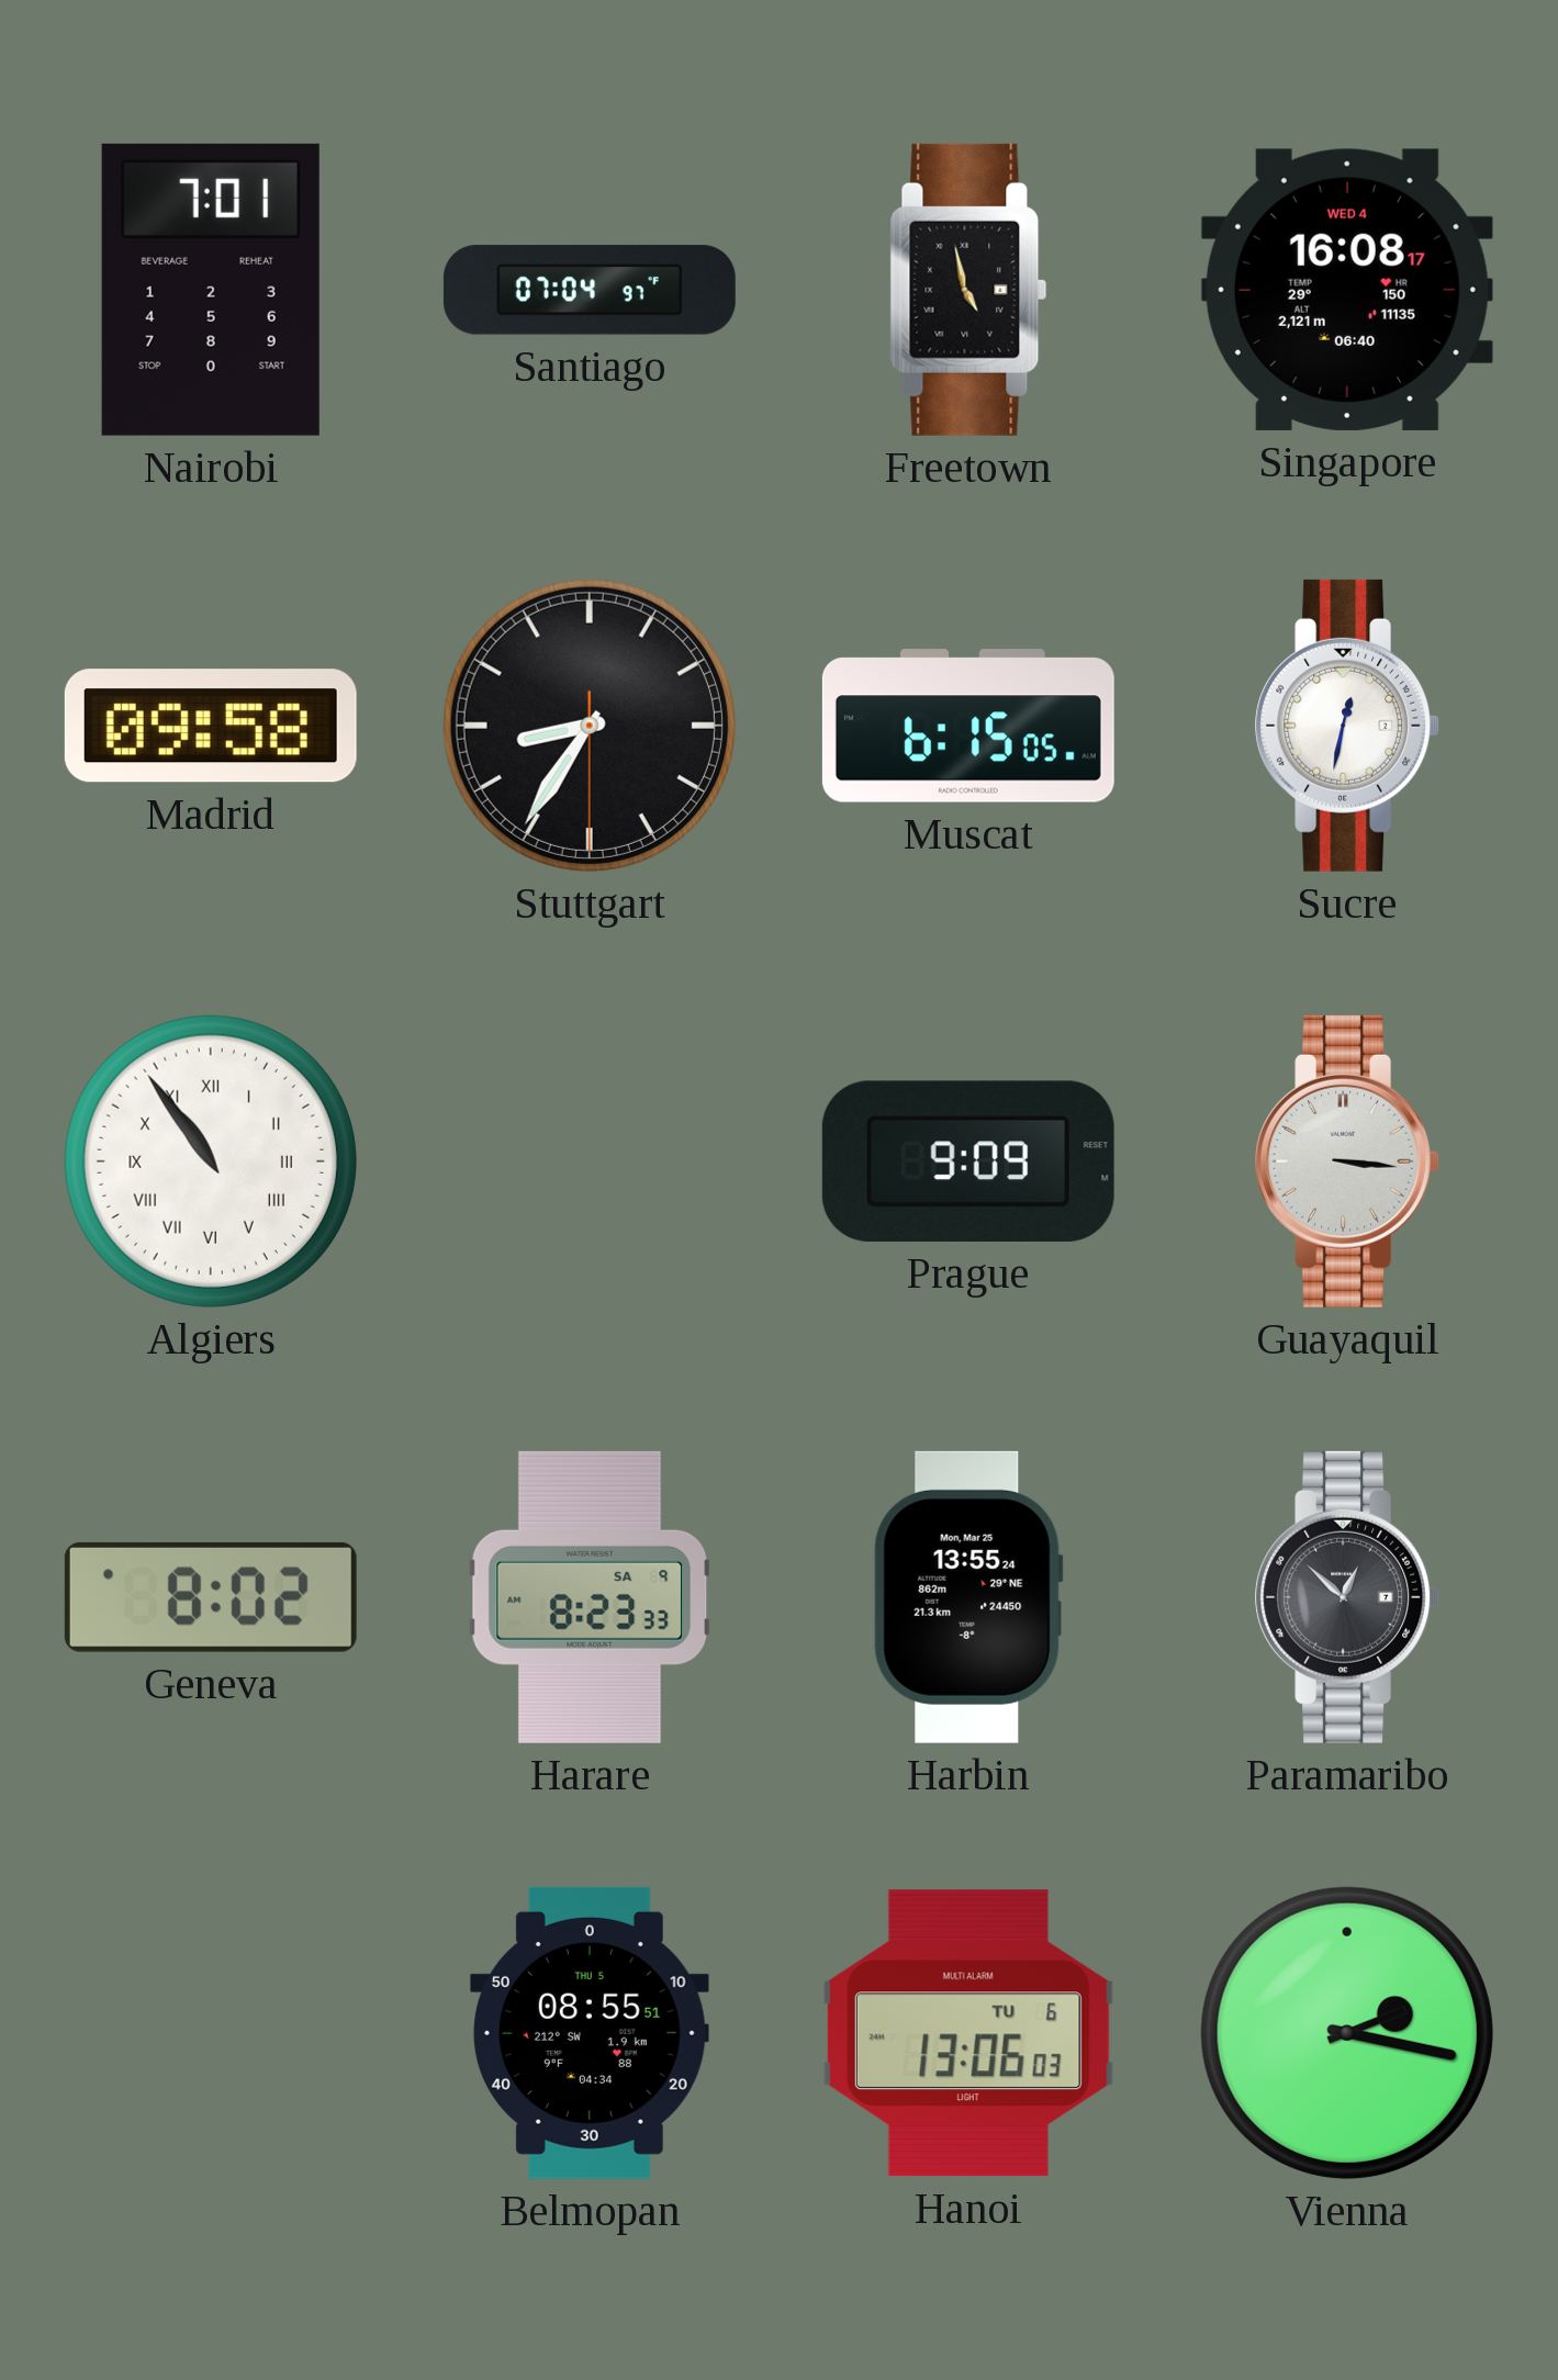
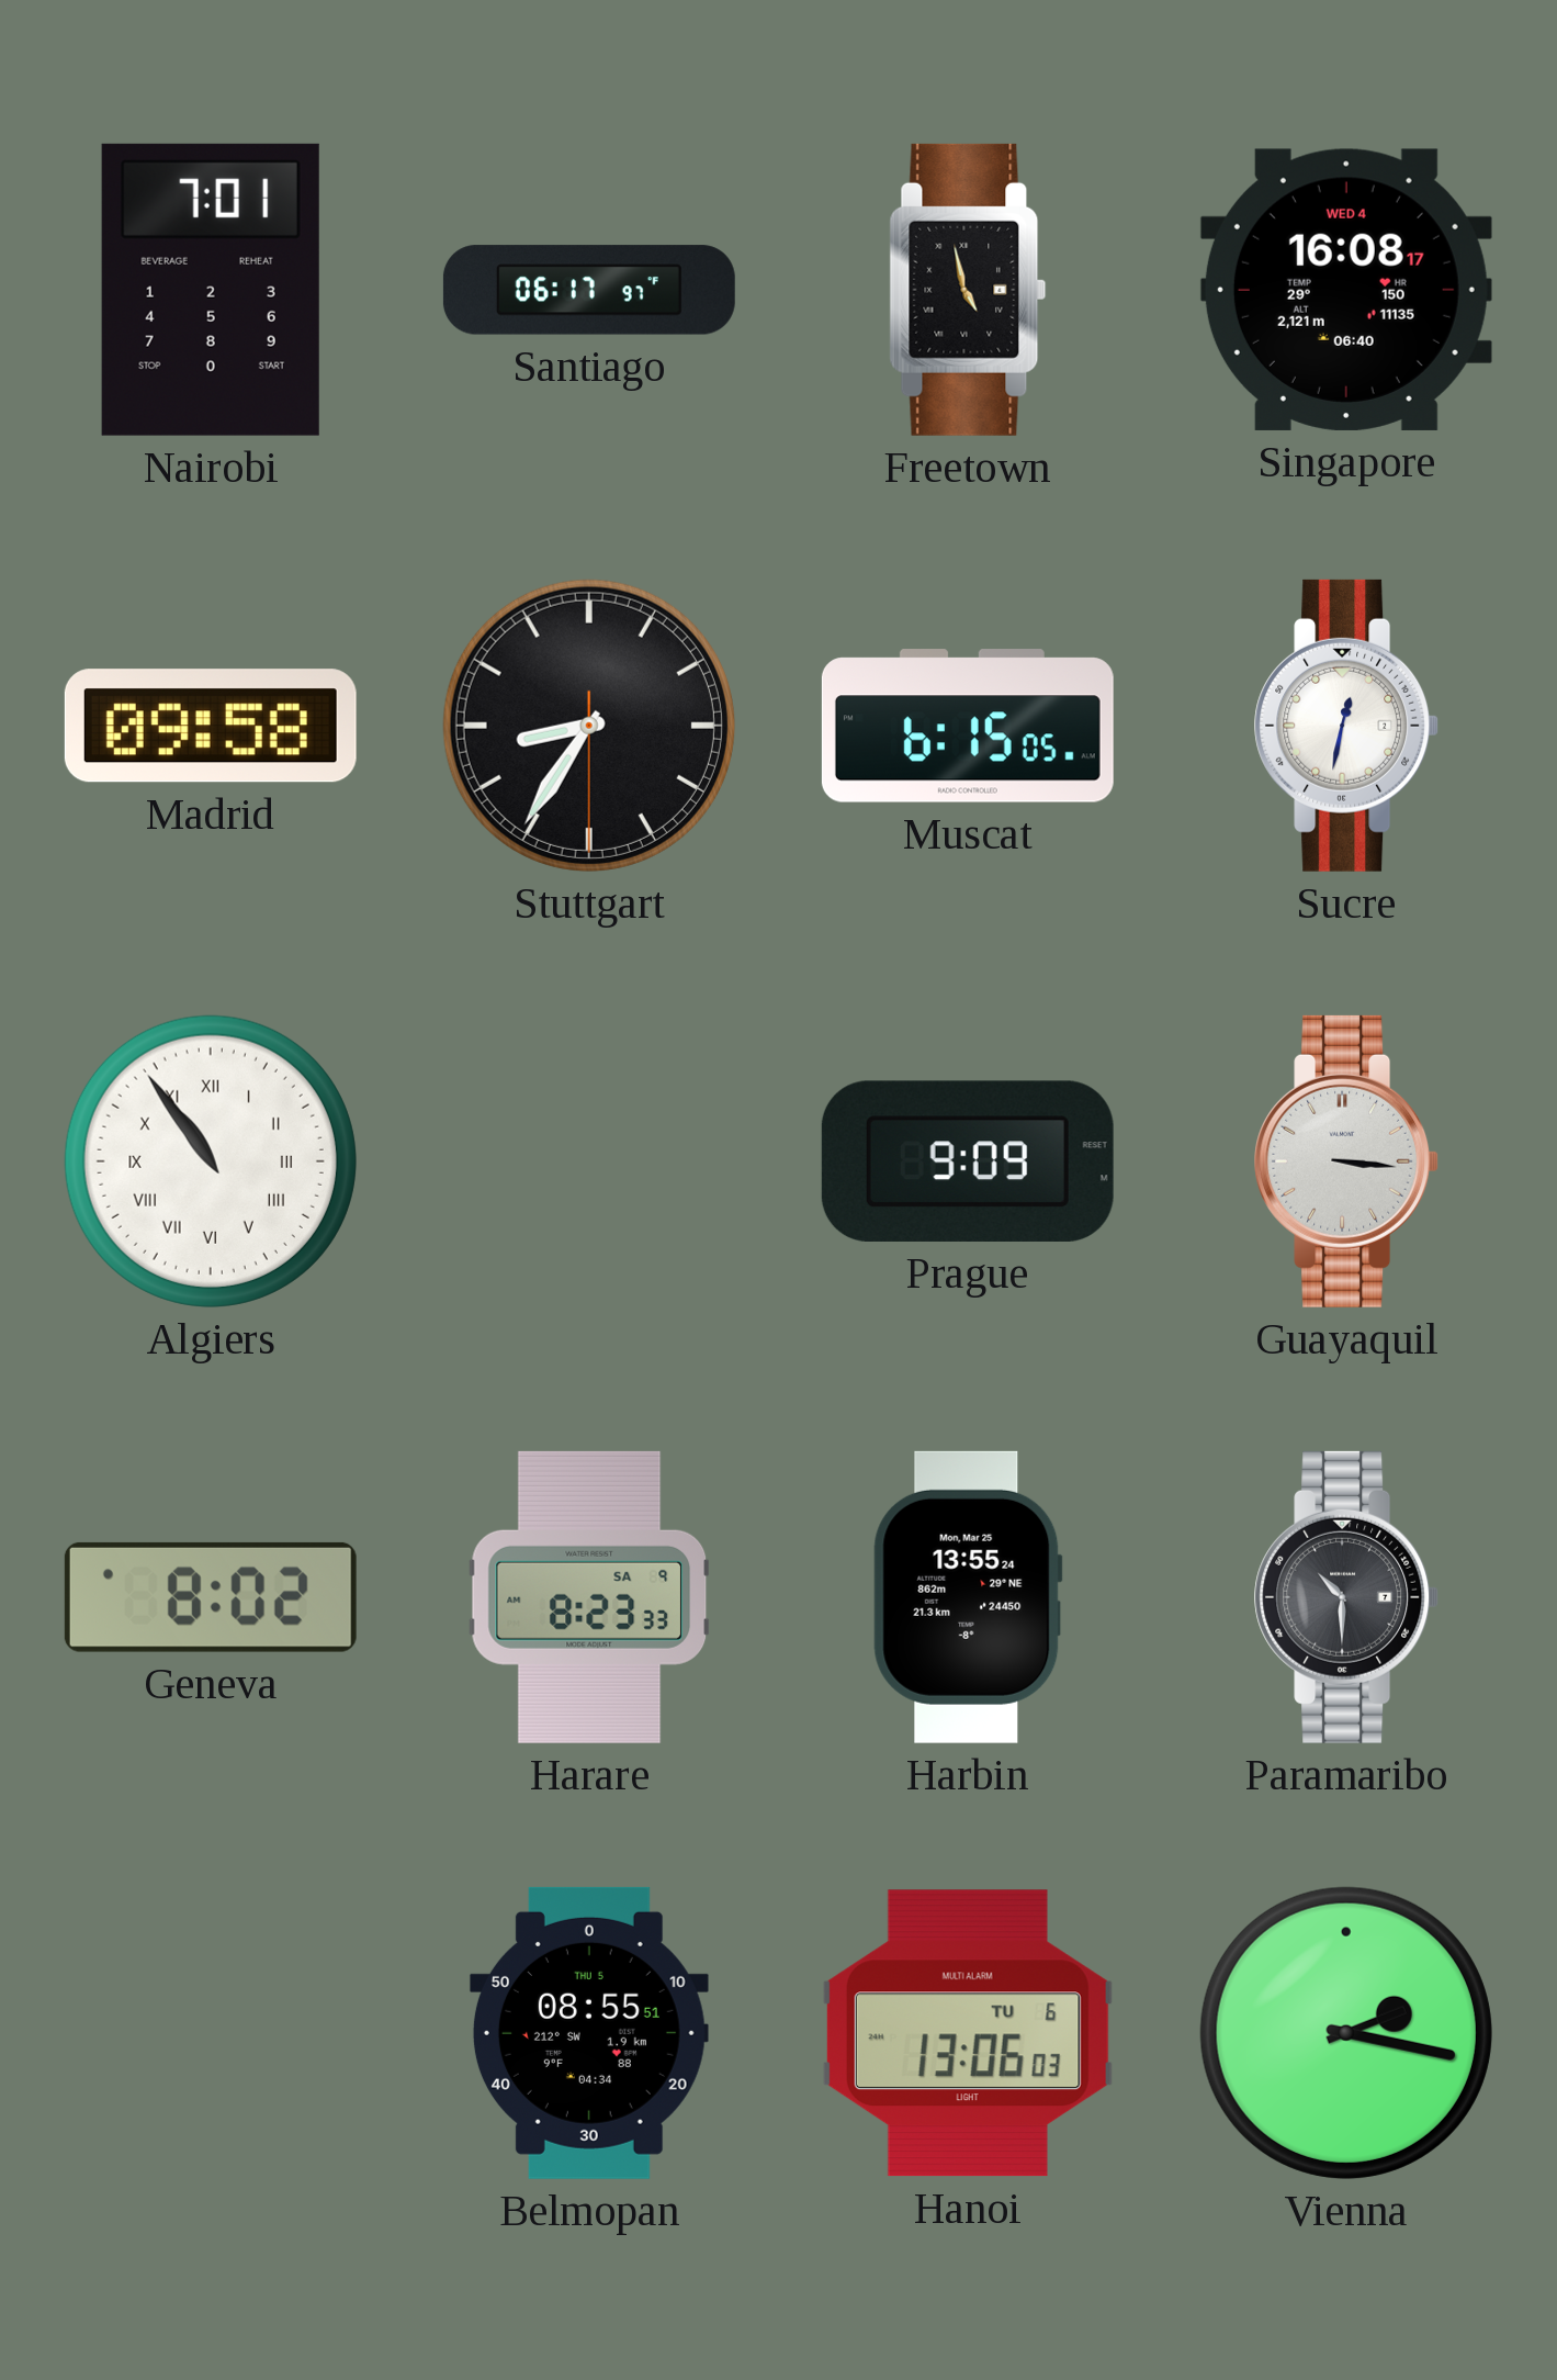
Santiago: 07:04 -> 06:17
Paramaribo: 12:52 -> 10:30
